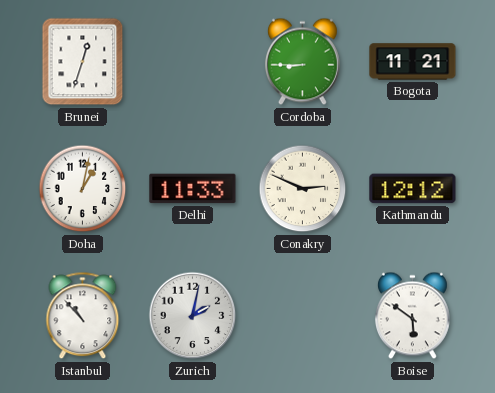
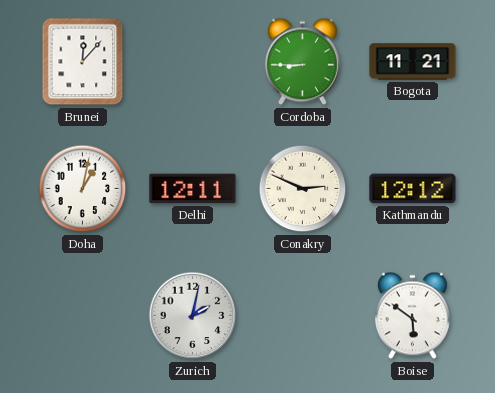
Brunei: 12:33 -> 12:07
Delhi: 11:33 -> 12:11
Istanbul: 10:53 -> none
